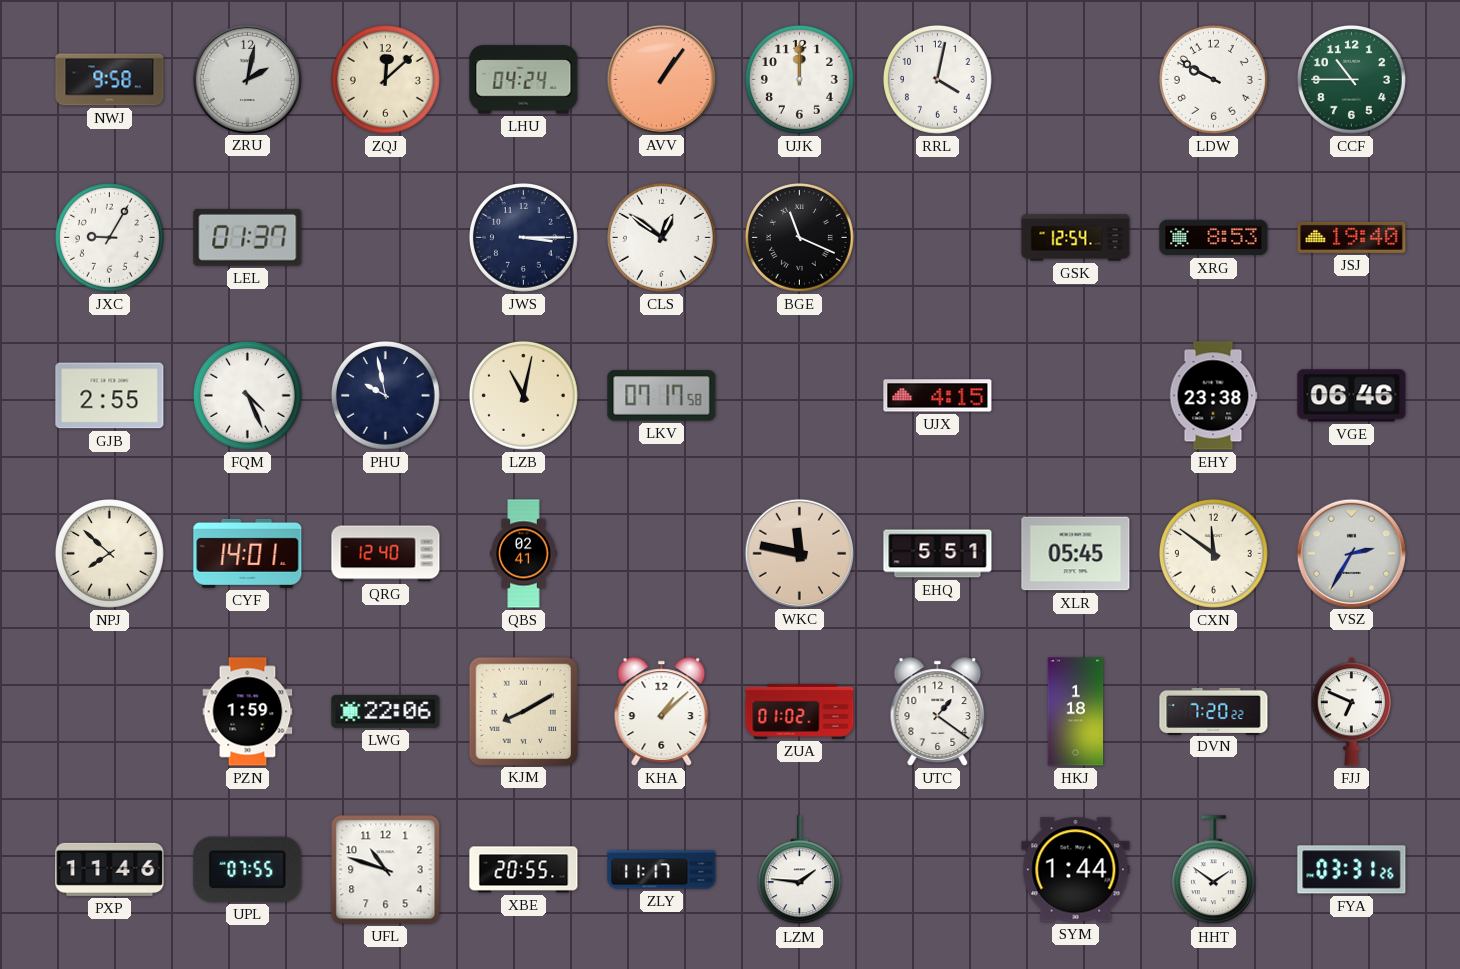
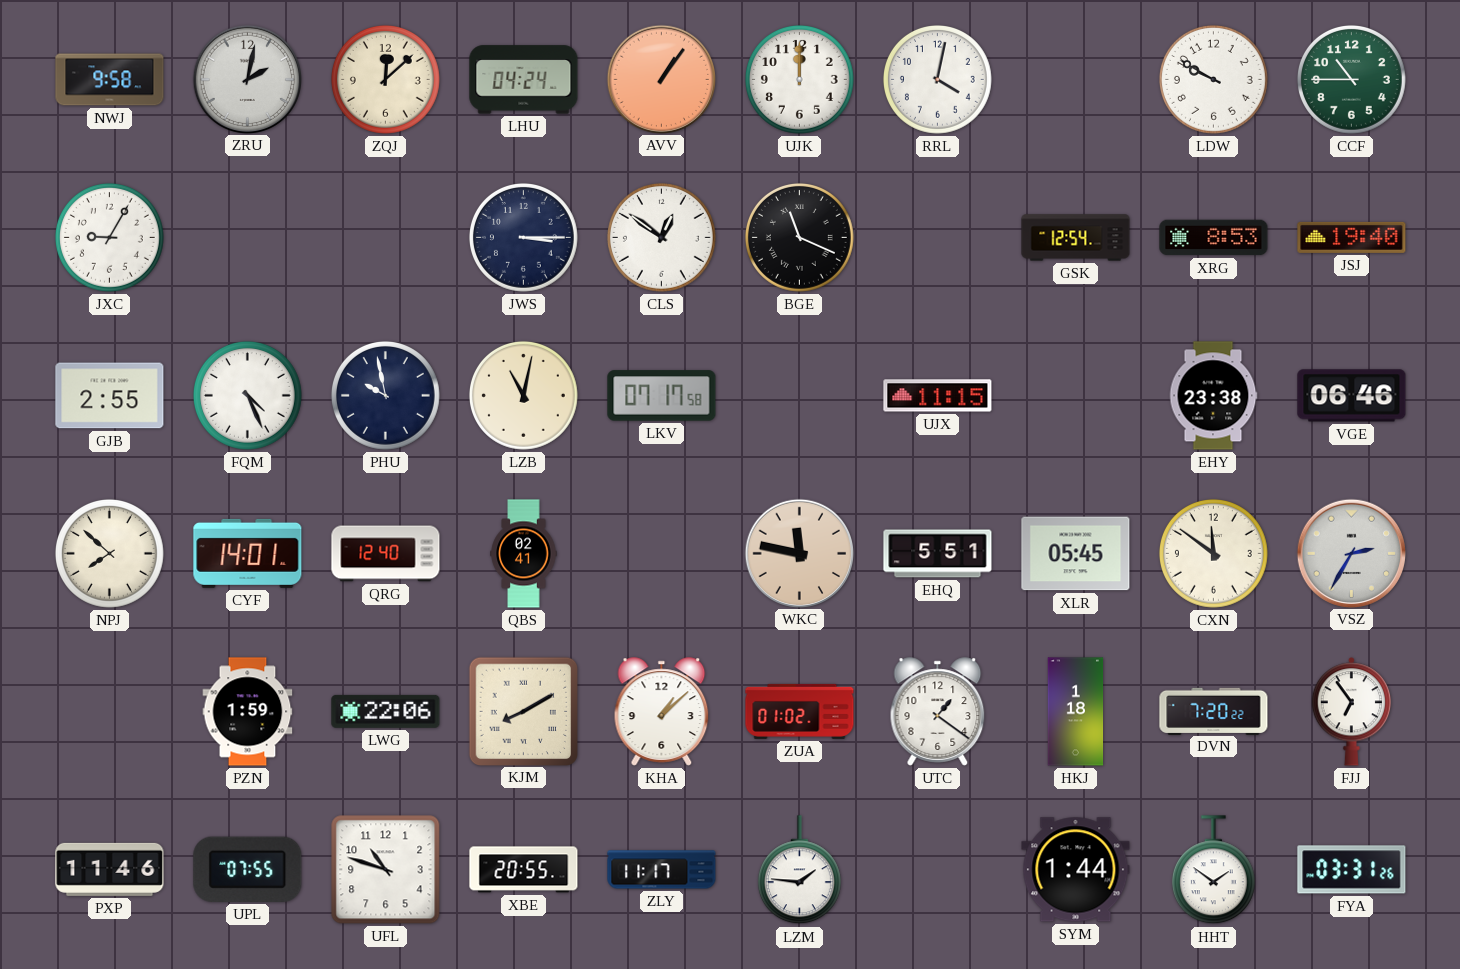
LEL: 01:37 -> none
UJX: 4:15 -> 11:15
FJJ: 6:49 -> 6:54
